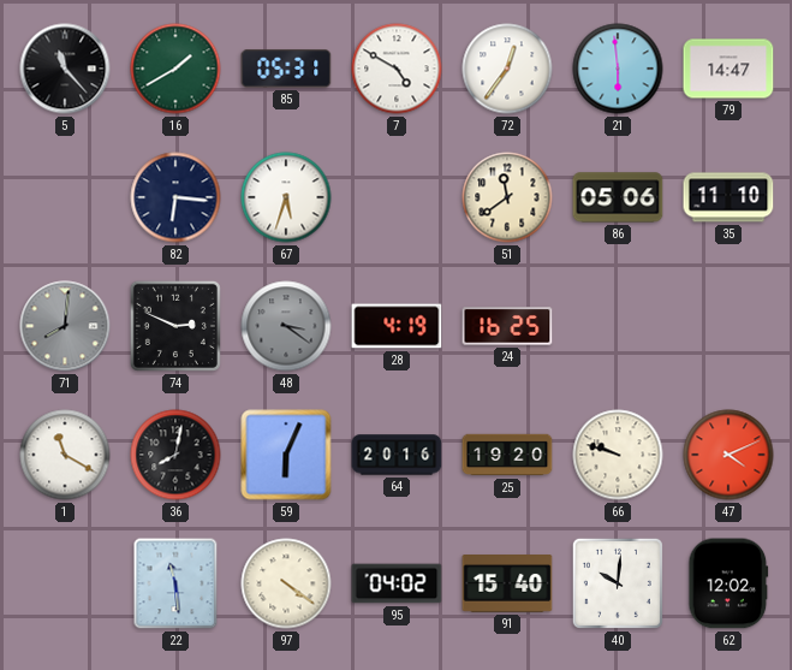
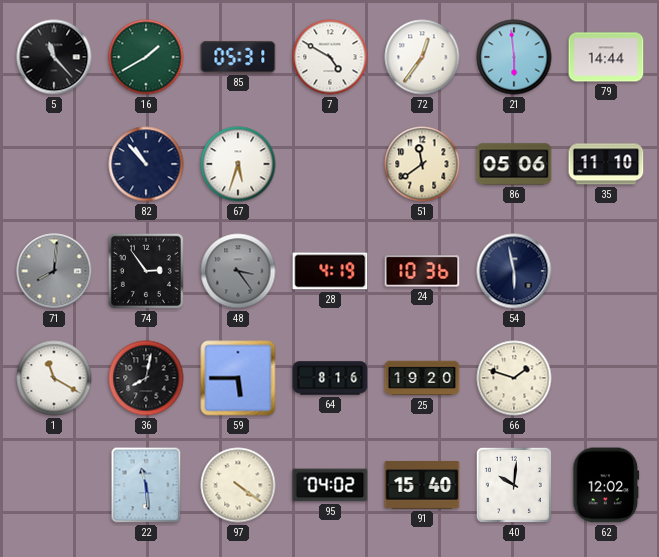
79: 14:47 -> 14:44
82: 6:16 -> 10:53
74: 2:49 -> 2:54
48: 3:21 -> 3:24
24: 16:25 -> 10:36
54: none -> 5:58
59: 6:04 -> 5:45
64: 20:16 -> 8:16
66: 9:48 -> 1:48
47: 4:11 -> none
